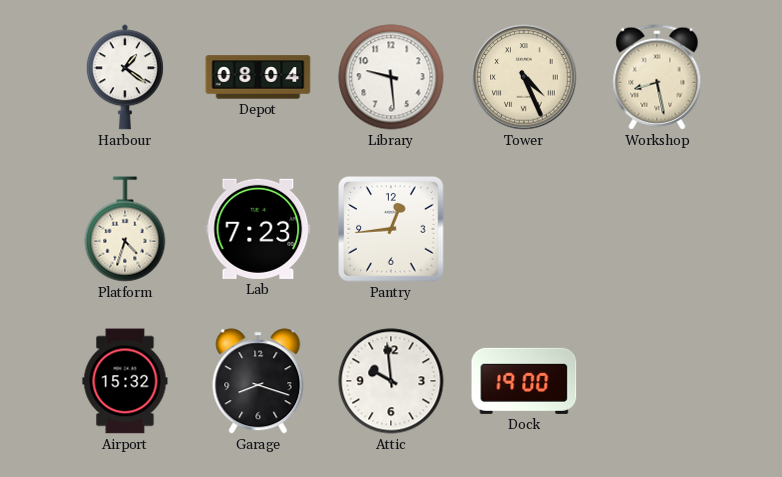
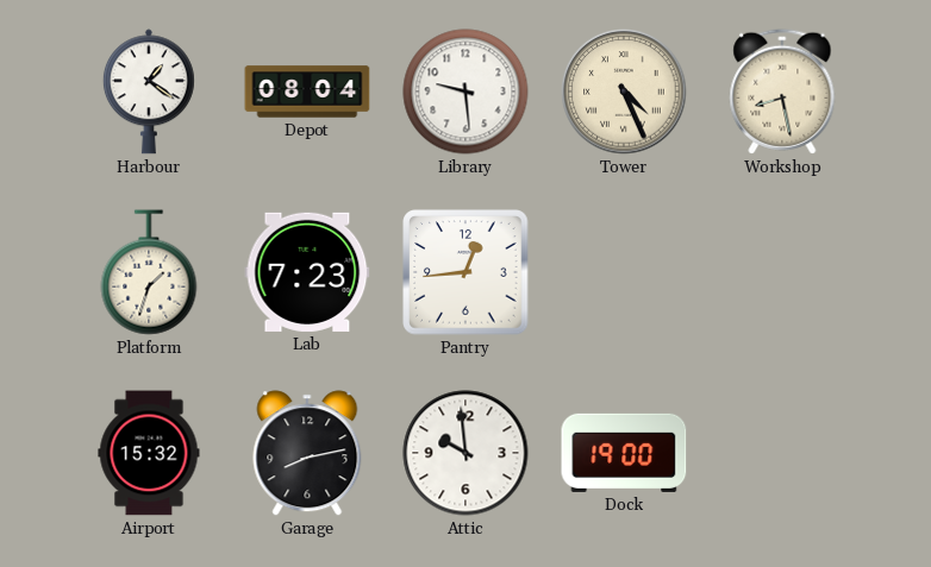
Platform: 4:33 -> 1:33
Garage: 8:18 -> 8:13
